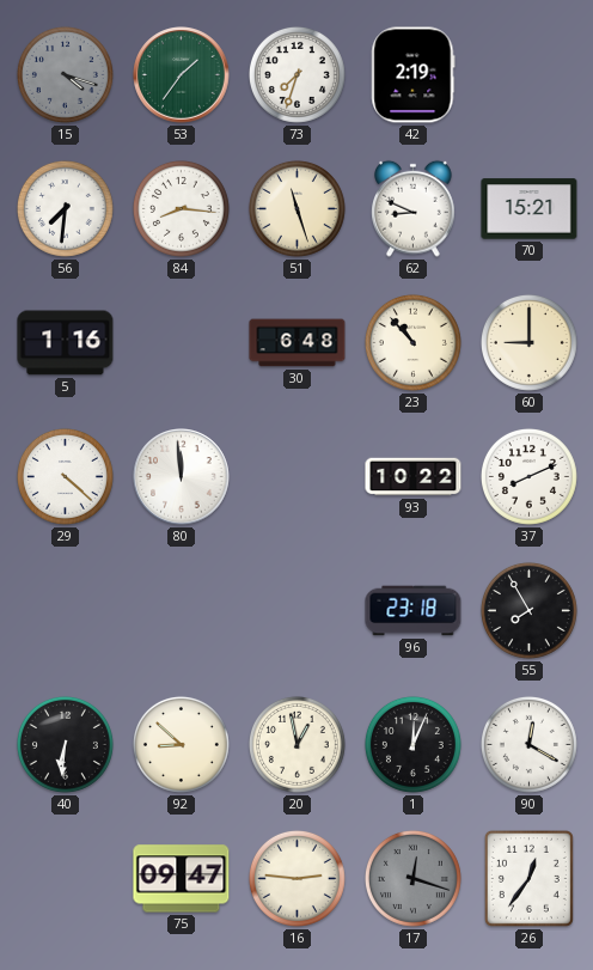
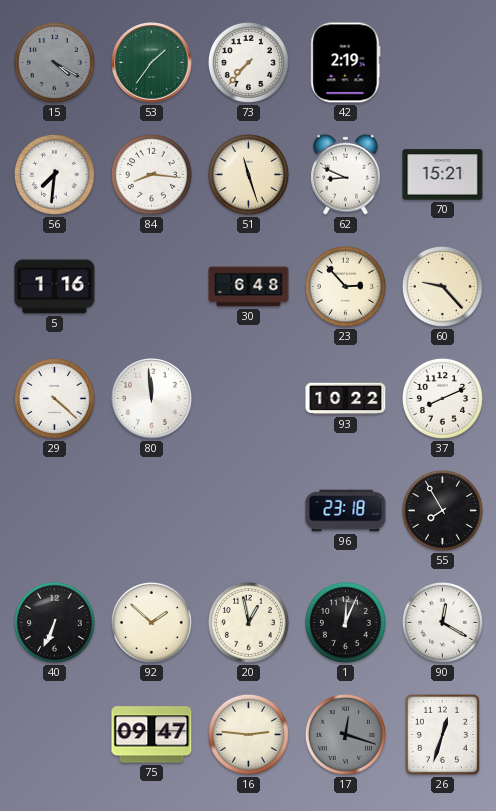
15: 4:18 -> 4:20
73: 7:33 -> 7:37
23: 10:53 -> 2:53
60: 9:00 -> 9:23
40: 6:31 -> 6:34
92: 8:52 -> 1:52
26: 12:36 -> 12:33
